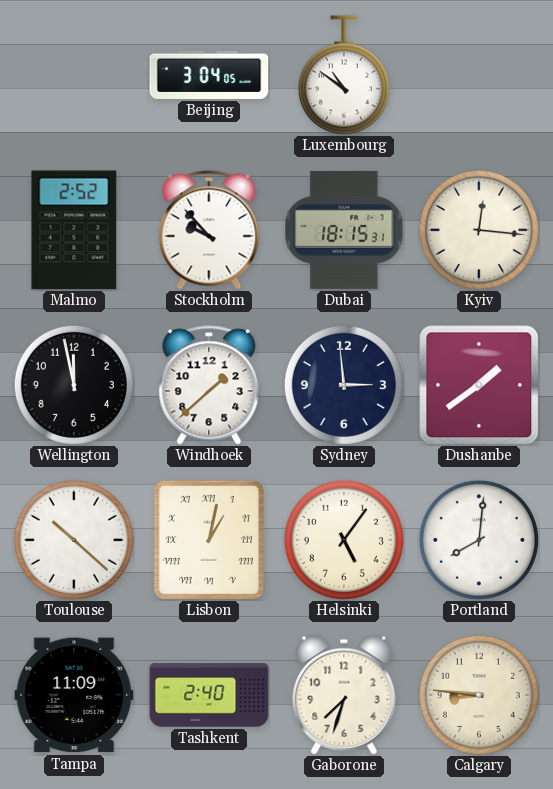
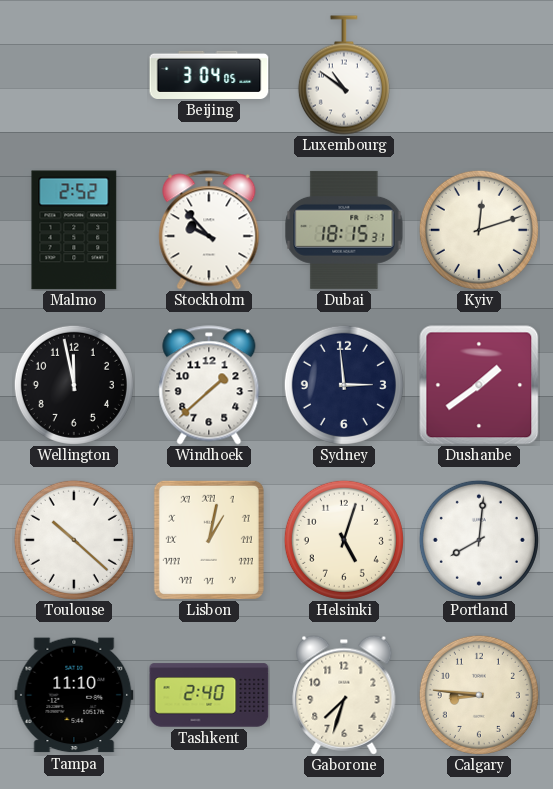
Kyiv: 12:16 -> 12:12
Helsinki: 5:06 -> 5:03
Tampa: 11:09 -> 11:10
